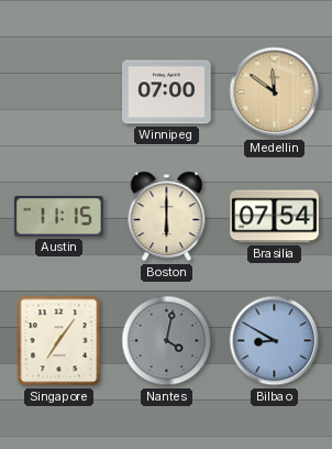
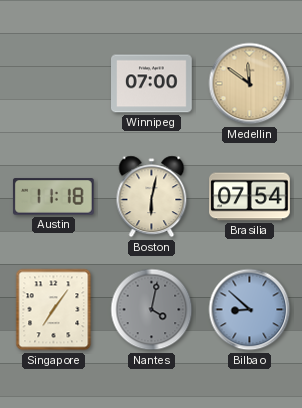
Austin: 11:15 -> 11:18
Boston: 6:00 -> 6:02
Bilbao: 8:50 -> 8:52
